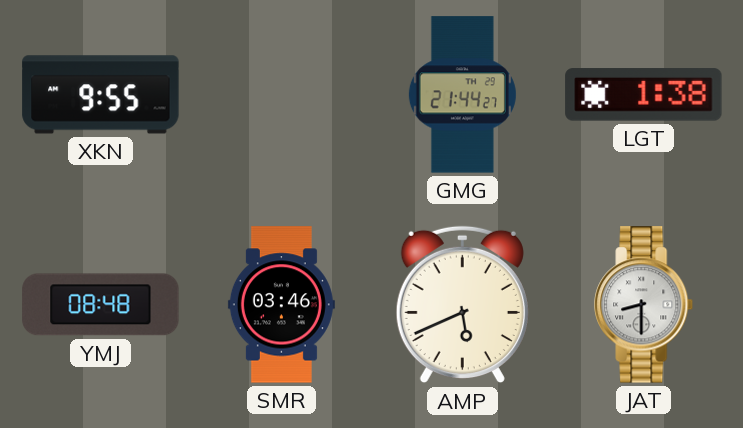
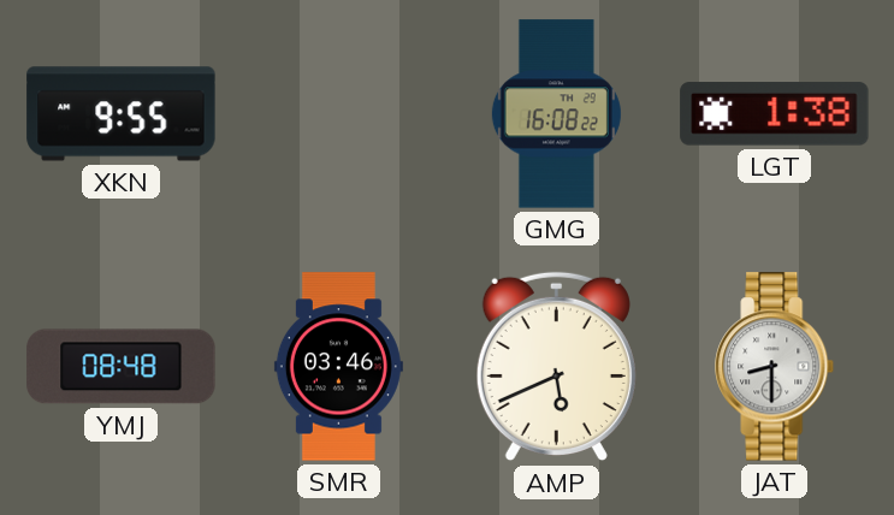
GMG: 21:44 -> 16:08
